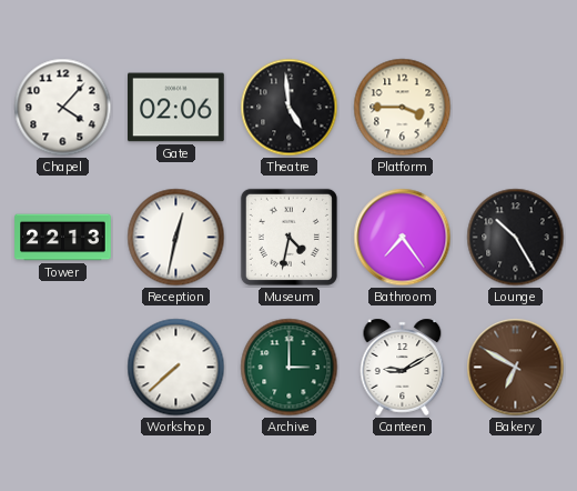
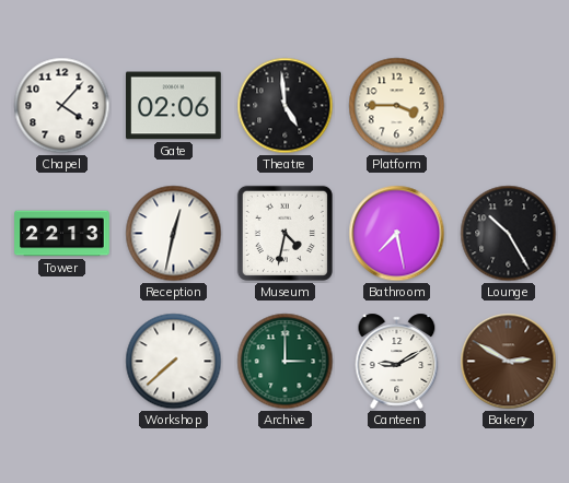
Bathroom: 7:24 -> 7:28
Bakery: 6:50 -> 2:50
